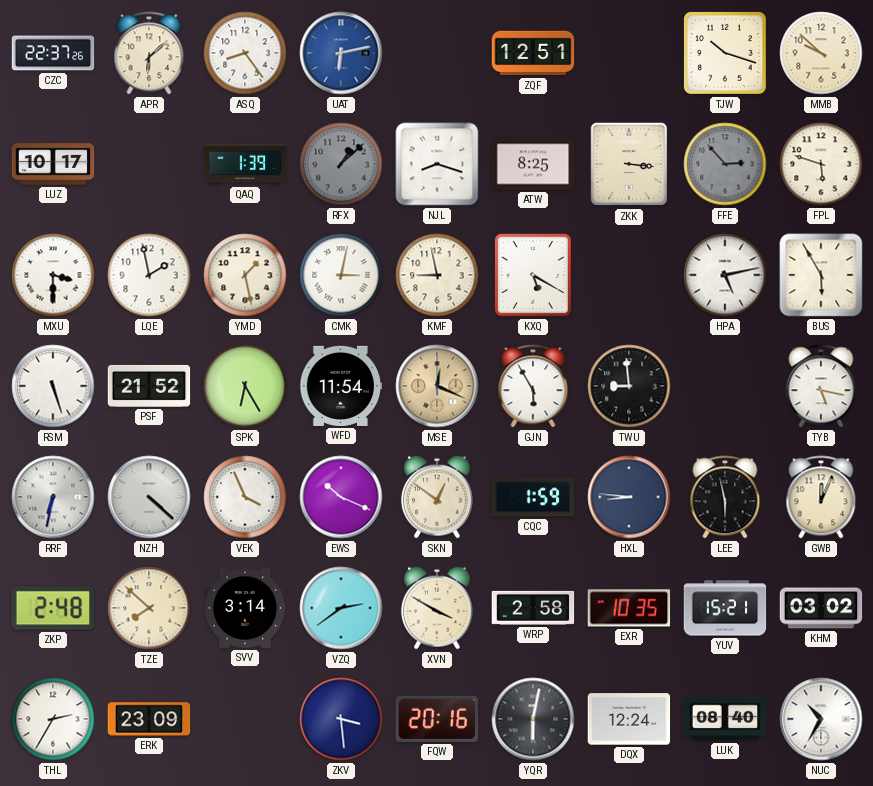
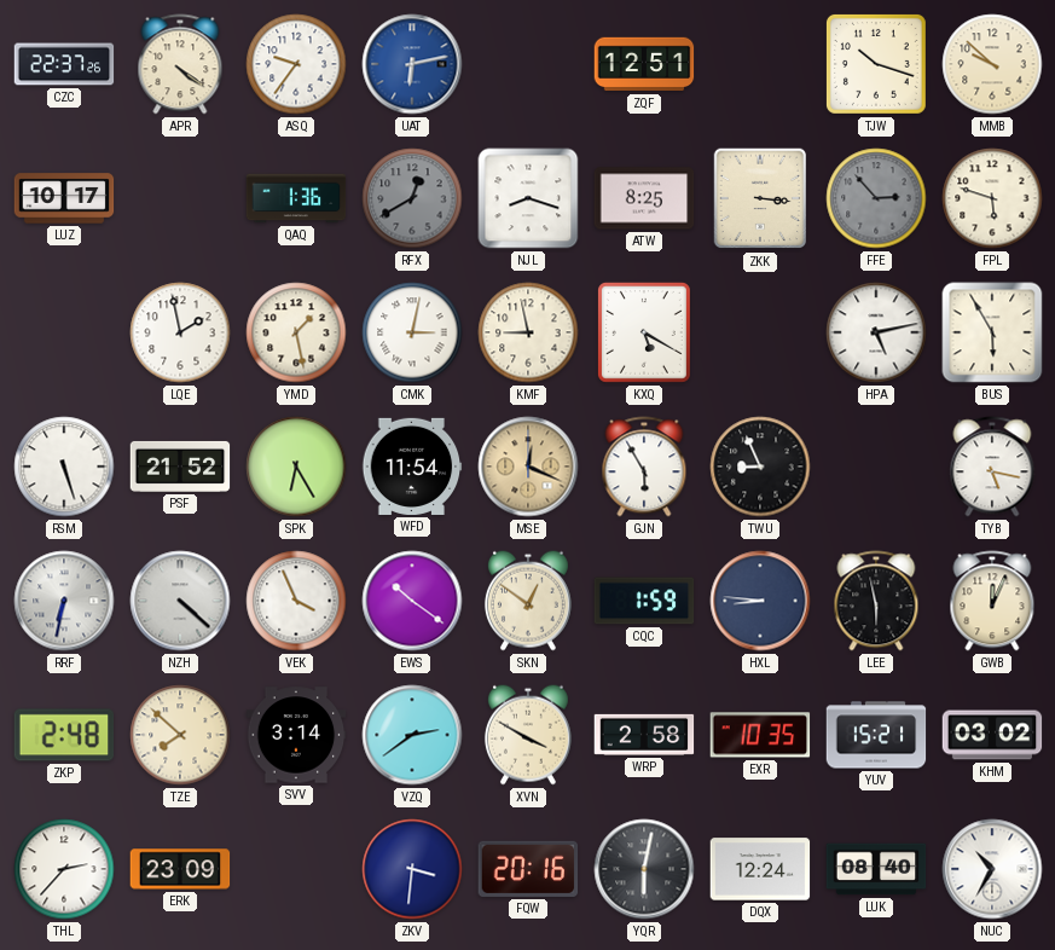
APR: 6:08 -> 4:21
ASQ: 8:24 -> 9:36
QAQ: 1:39 -> 1:36
RFX: 1:08 -> 12:40
MXU: 3:30 -> none
TWU: 8:59 -> 8:56
EWS: 10:19 -> 10:21
THL: 2:35 -> 2:37
ZKV: 3:29 -> 3:31
